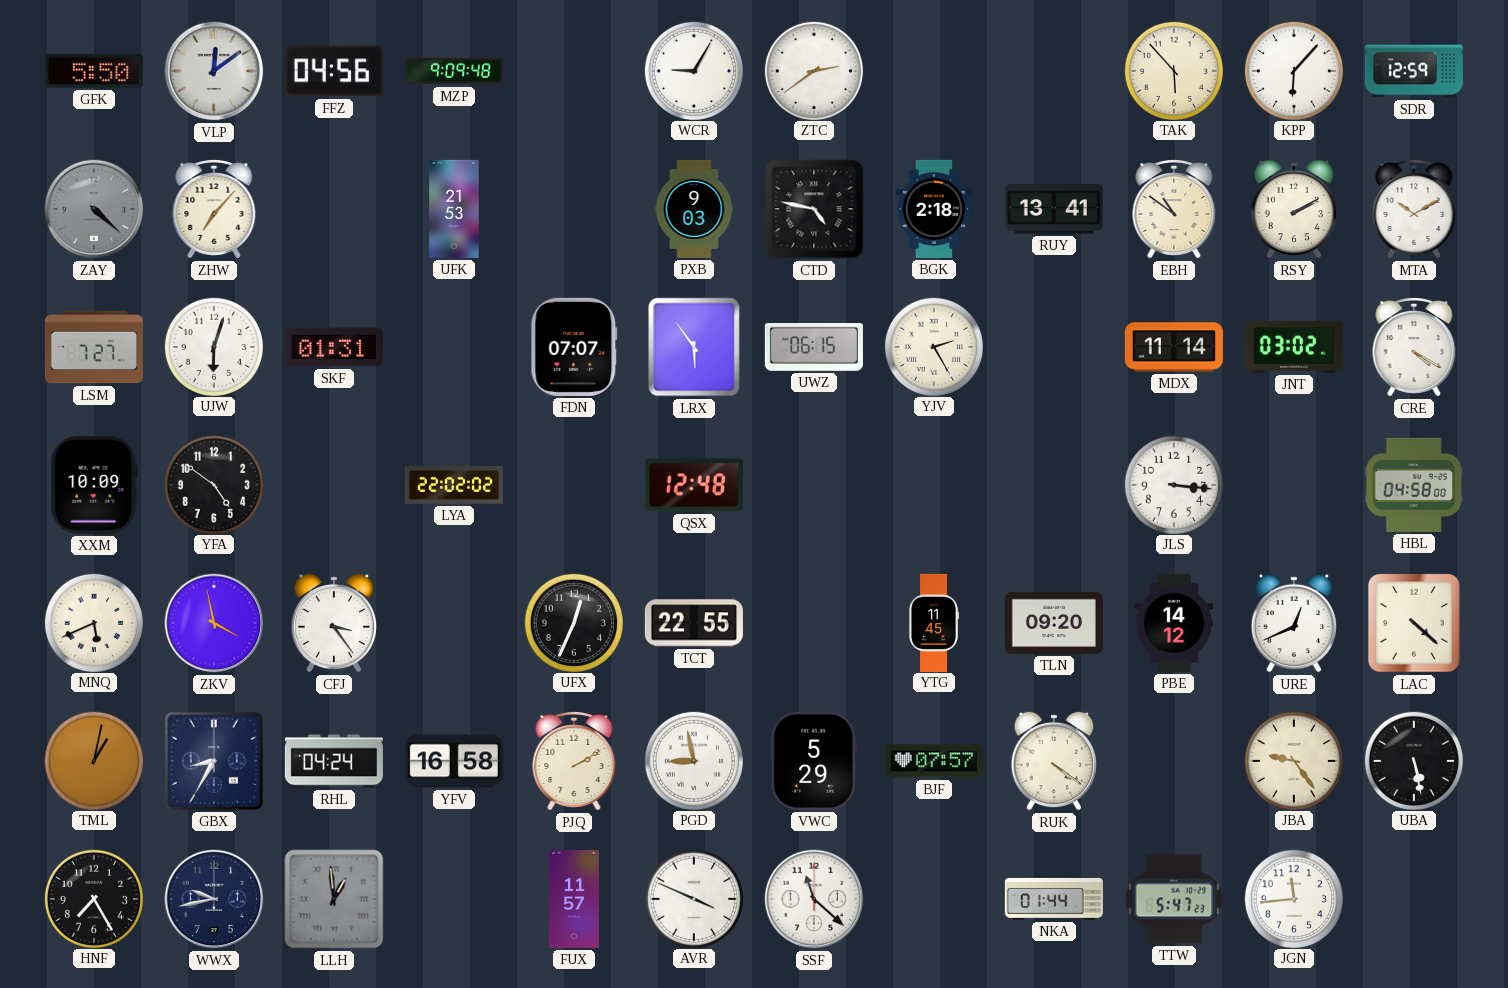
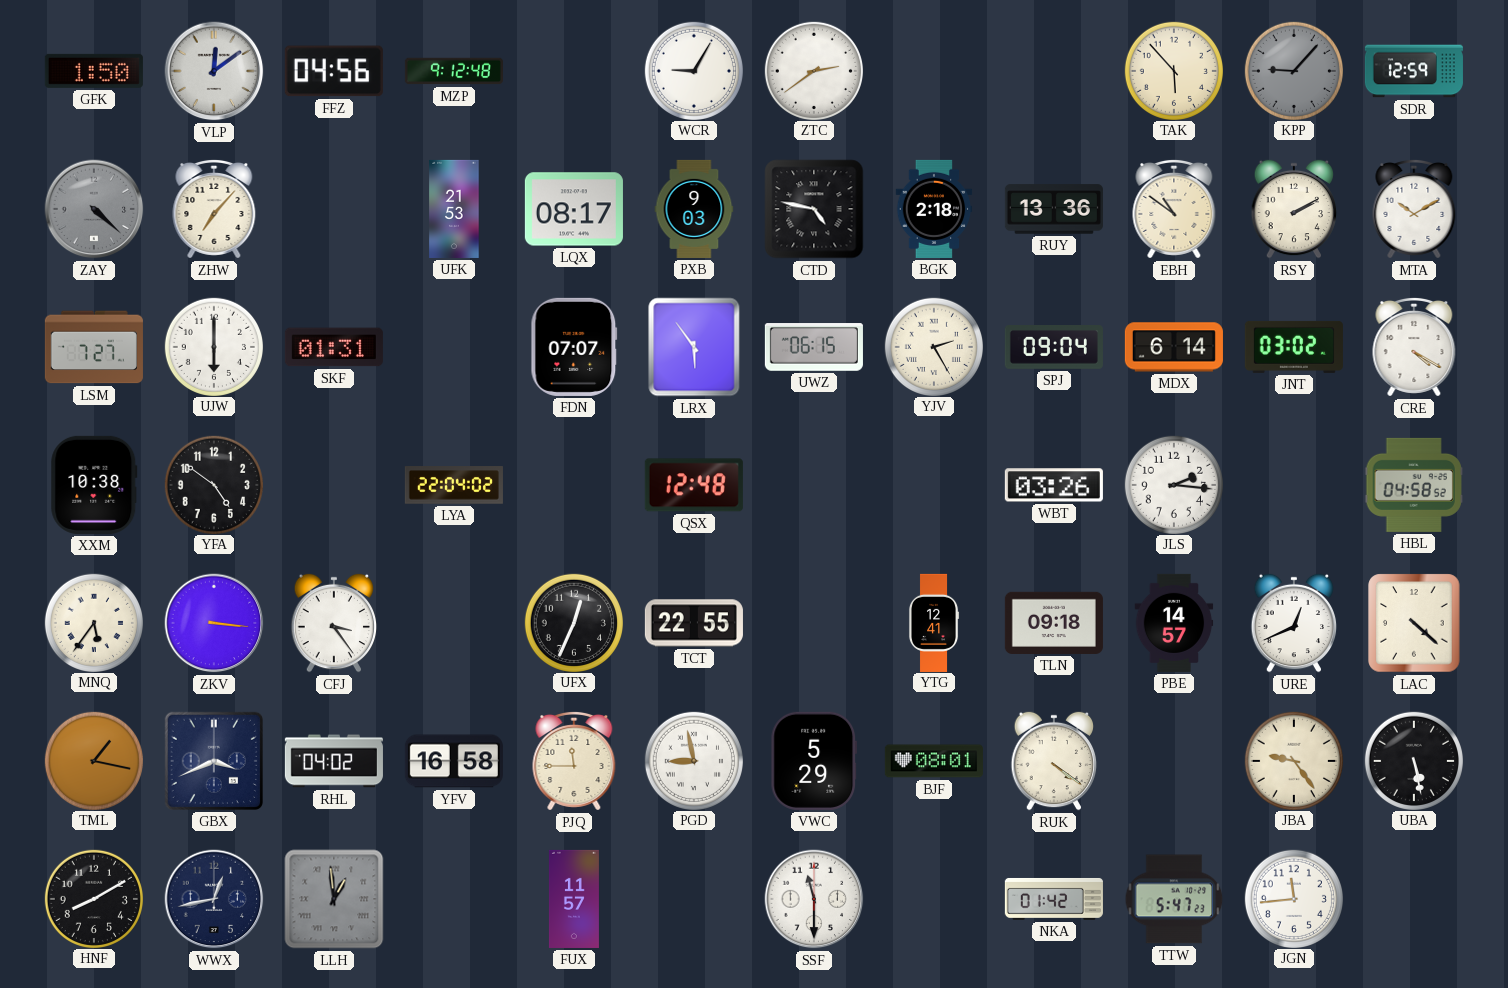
GFK: 5:50 -> 1:50
MZP: 9:09 -> 9:12
KPP: 6:07 -> 9:07
KPP dial: white -> grey
LQX: none -> 08:17
RUY: 13:41 -> 13:36
UJW: 6:03 -> 6:00
SPJ: none -> 09:04
MDX: 11:14 -> 6:14
XXM: 10:09 -> 10:38
LYA: 22:02 -> 22:04
WBT: none -> 03:26
JLS: 3:16 -> 2:16
HBL: 04:58:00 -> 04:58:52
MNQ: 5:41 -> 5:36
ZKV: 3:58 -> 3:16
YTG: 11:45 -> 12:41
TLN: 09:20 -> 09:18
PBE: 14:12 -> 14:57
TML: 1:02 -> 1:17
GBX: 8:35 -> 3:41
RHL: 04:24 -> 04:02
PJQ: 2:10 -> 11:45
BJF: 07:57 -> 08:01
HNF: 7:25 -> 8:10
WWX: 9:43 -> 12:43
AVR: 3:49 -> none
SSF: 11:22 -> 11:30
NKA: 01:44 -> 01:42
